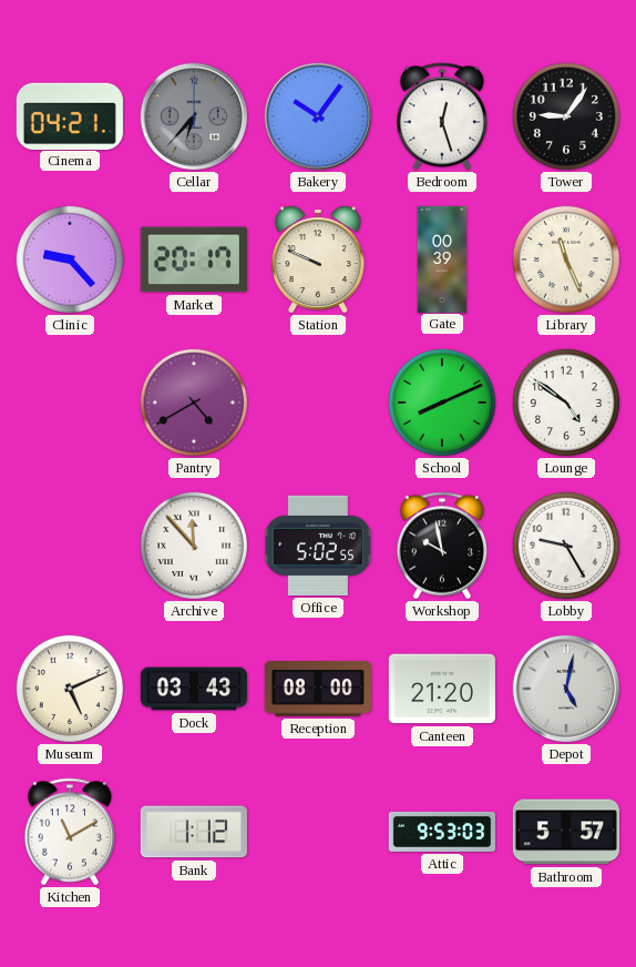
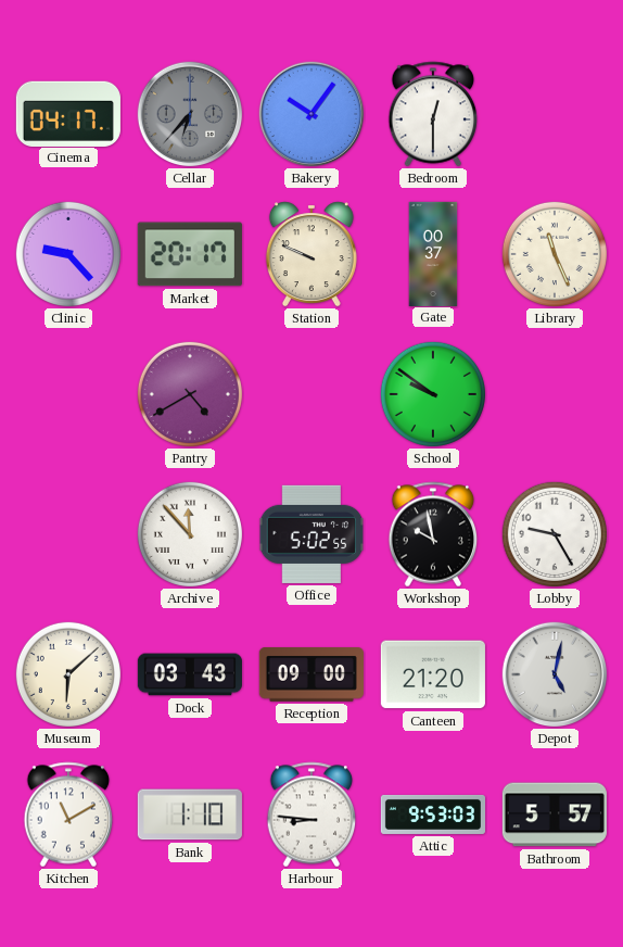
Cinema: 04:21 -> 04:17
Bedroom: 12:27 -> 12:30
Tower: 9:06 -> none
Gate: 00:39 -> 00:37
School: 8:11 -> 9:51
Lounge: 4:51 -> none
Museum: 5:11 -> 6:08
Reception: 08:00 -> 09:00
Bank: 1:12 -> 1:10
Harbour: none -> 8:46
